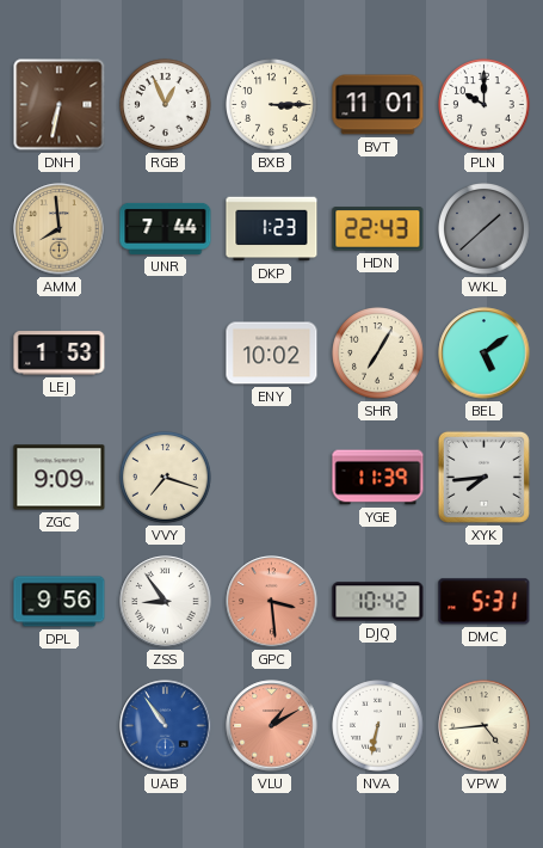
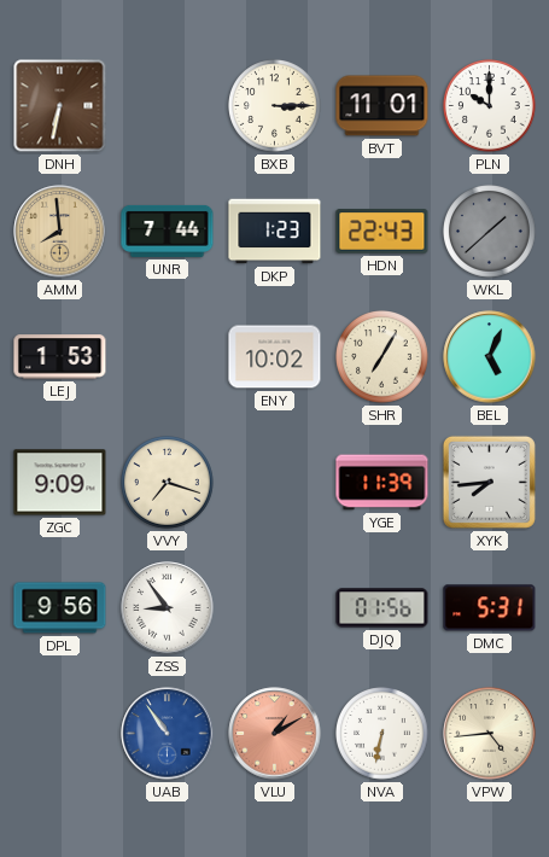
RGB: 12:56 -> none
BEL: 5:09 -> 5:04
GPC: 3:29 -> none
DJQ: 10:42 -> 01:56
